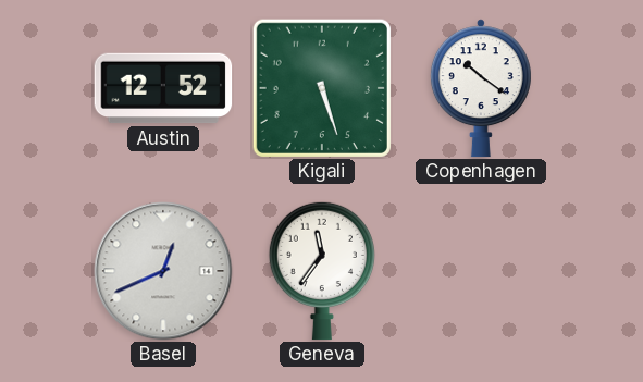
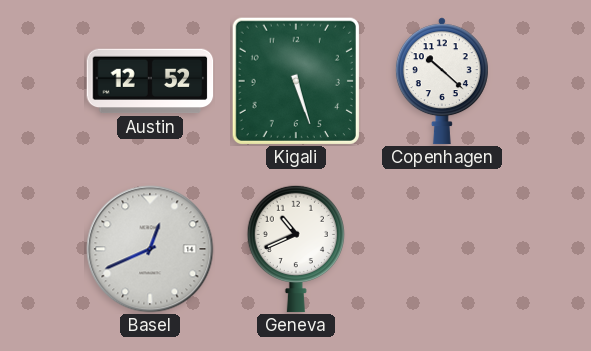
Copenhagen: 10:21 -> 10:22
Geneva: 11:36 -> 10:41
